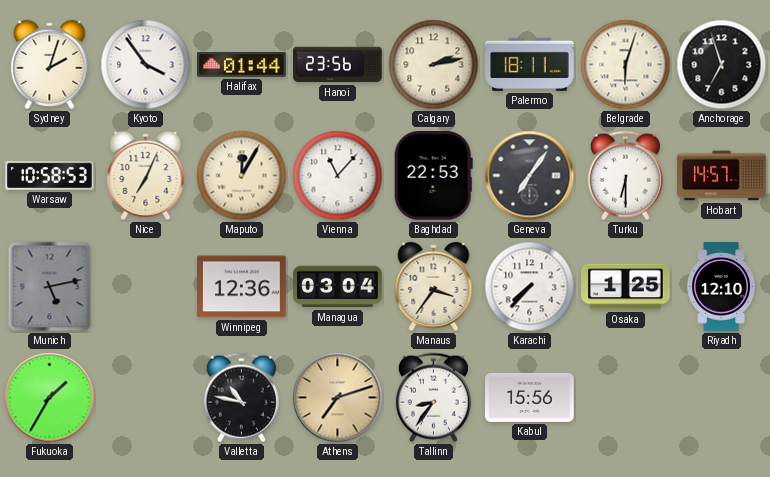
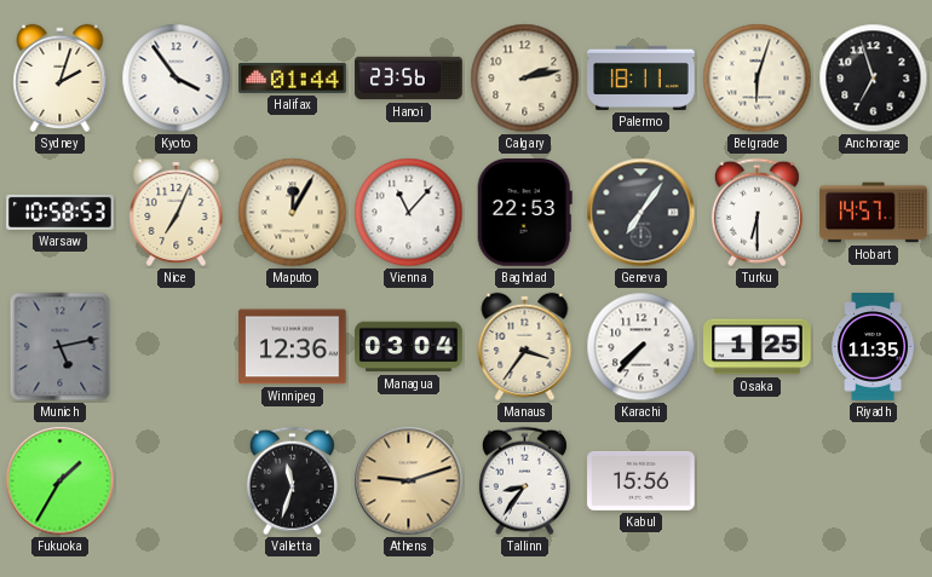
Riyadh: 12:10 -> 11:35
Valletta: 10:47 -> 11:33
Athens: 7:12 -> 9:12
